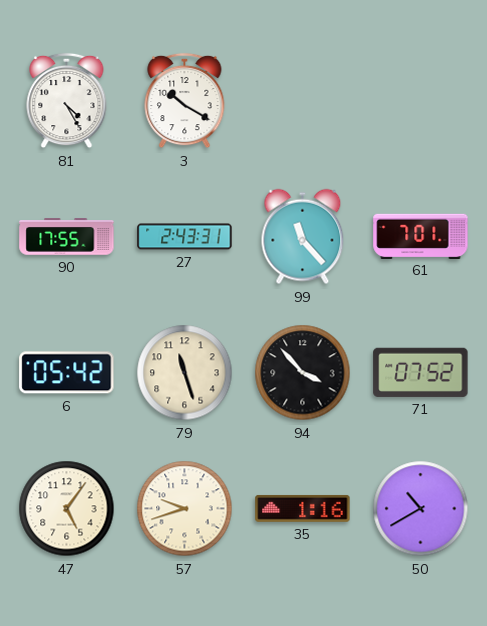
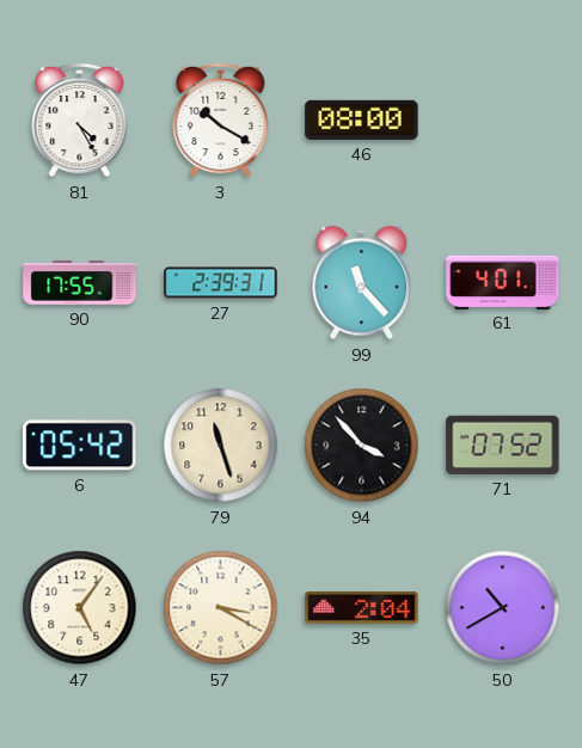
46: none -> 08:00
27: 2:43 -> 2:39
61: 7:01 -> 4:01
57: 9:42 -> 3:20
35: 1:16 -> 2:04
